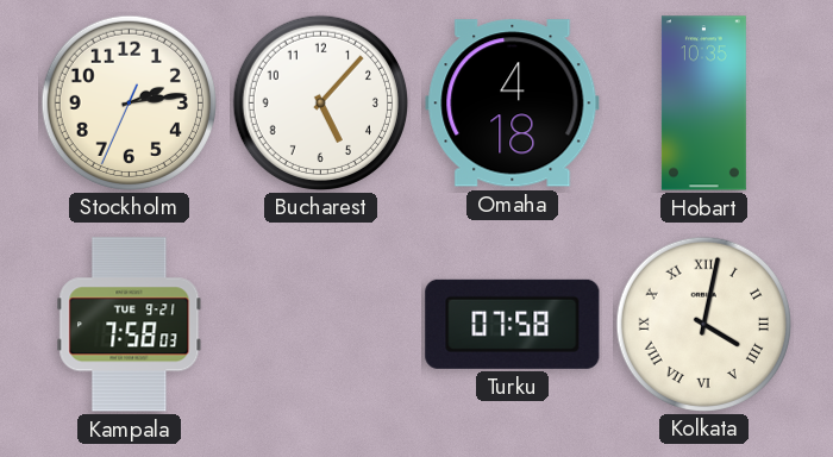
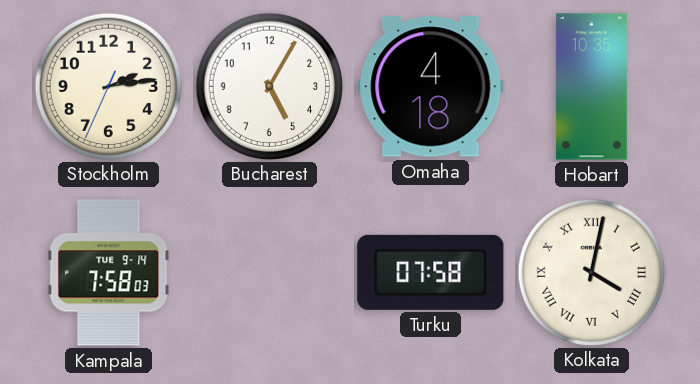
Bucharest: 5:07 -> 5:05
Kampala date: TUE 9-21 -> TUE 9-14
